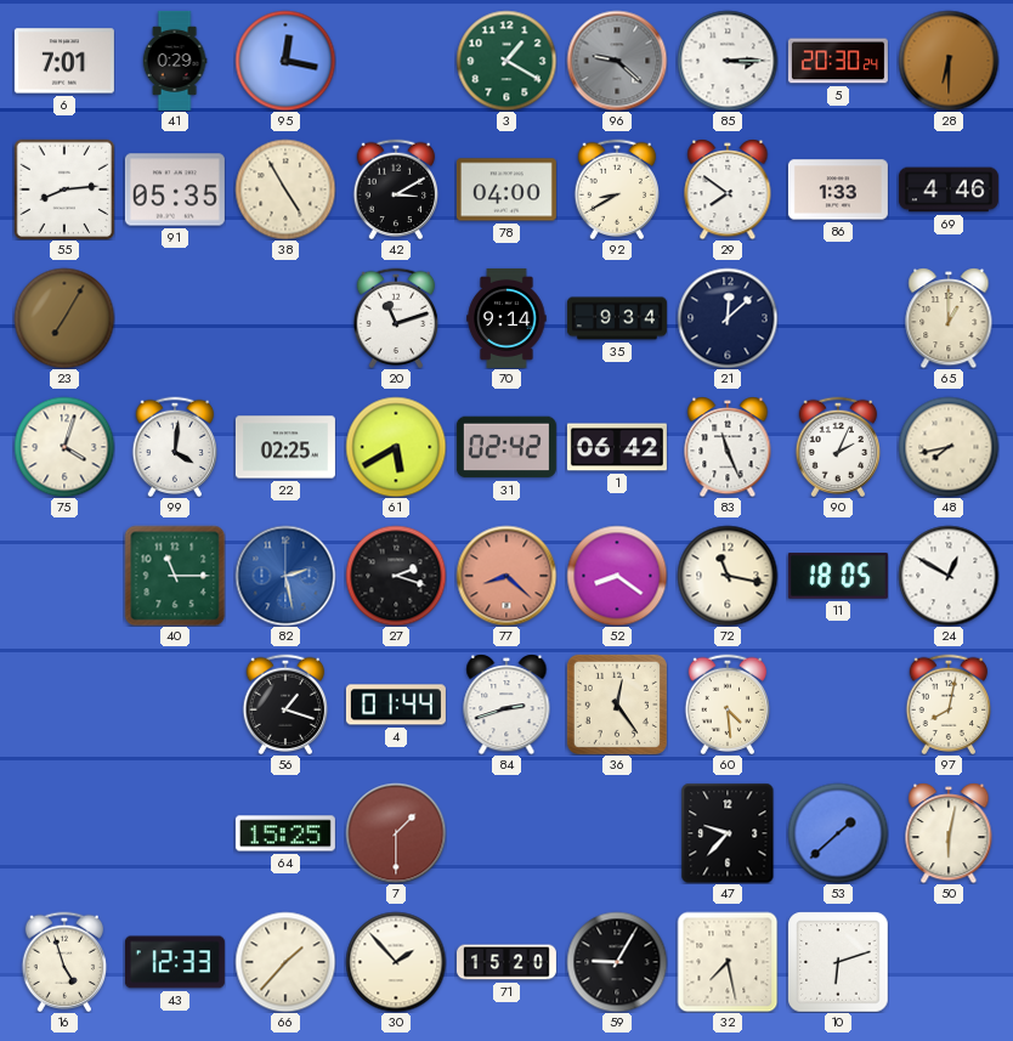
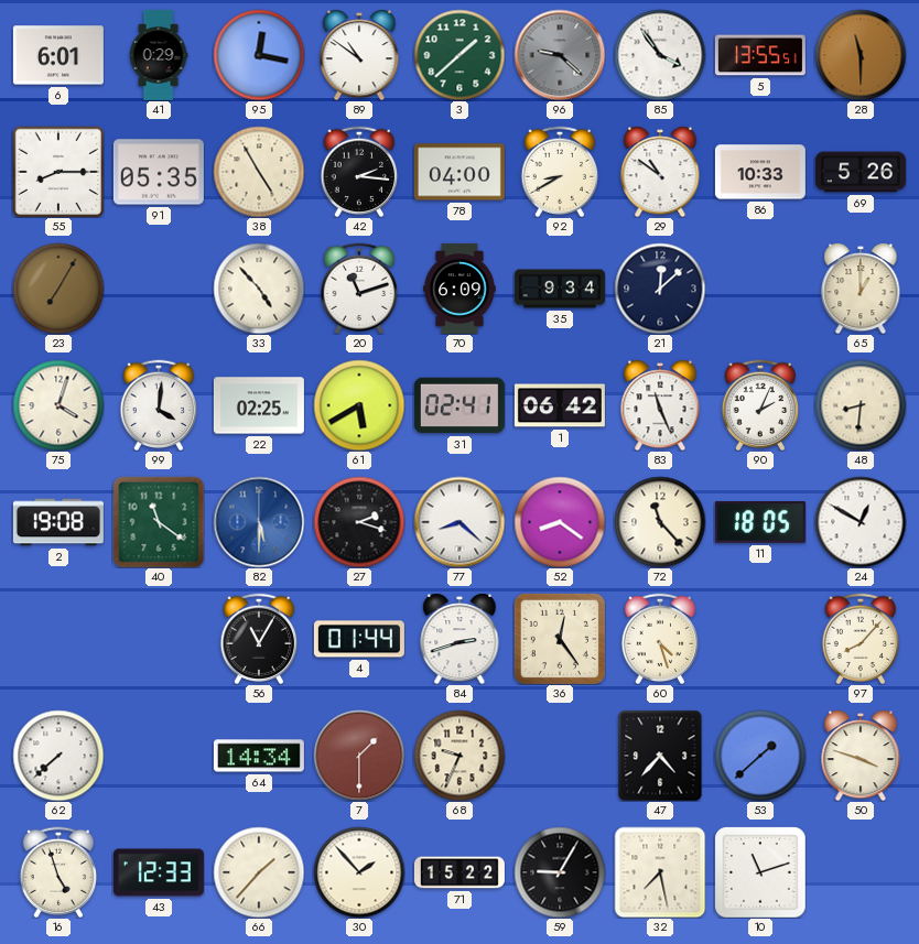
6: 7:01 -> 6:01
89: none -> 10:51
3: 1:20 -> 1:38
85: 3:15 -> 3:54
5: 20:30 -> 13:55
28: 6:30 -> 11:30
55: 8:14 -> 8:15
42: 3:10 -> 2:16
29: 7:51 -> 10:51
86: 1:33 -> 10:33
69: 4:46 -> 5:26
33: none -> 4:53
70: 9:14 -> 6:09
31: 02:42 -> 02:41
48: 7:43 -> 8:31
2: none -> 19:08
40: 11:15 -> 11:21
82: 2:28 -> 5:30
77 dial: salmon -> white
72: 11:17 -> 11:23
56: 1:18 -> 11:05
60: 4:29 -> 4:27
97: 8:02 -> 8:07
62: none -> 7:38
64: 15:25 -> 14:34
68: none -> 9:34
47: 9:37 -> 4:37
50: 6:02 -> 3:48
71: 15:20 -> 15:22
10: 6:12 -> 11:12
